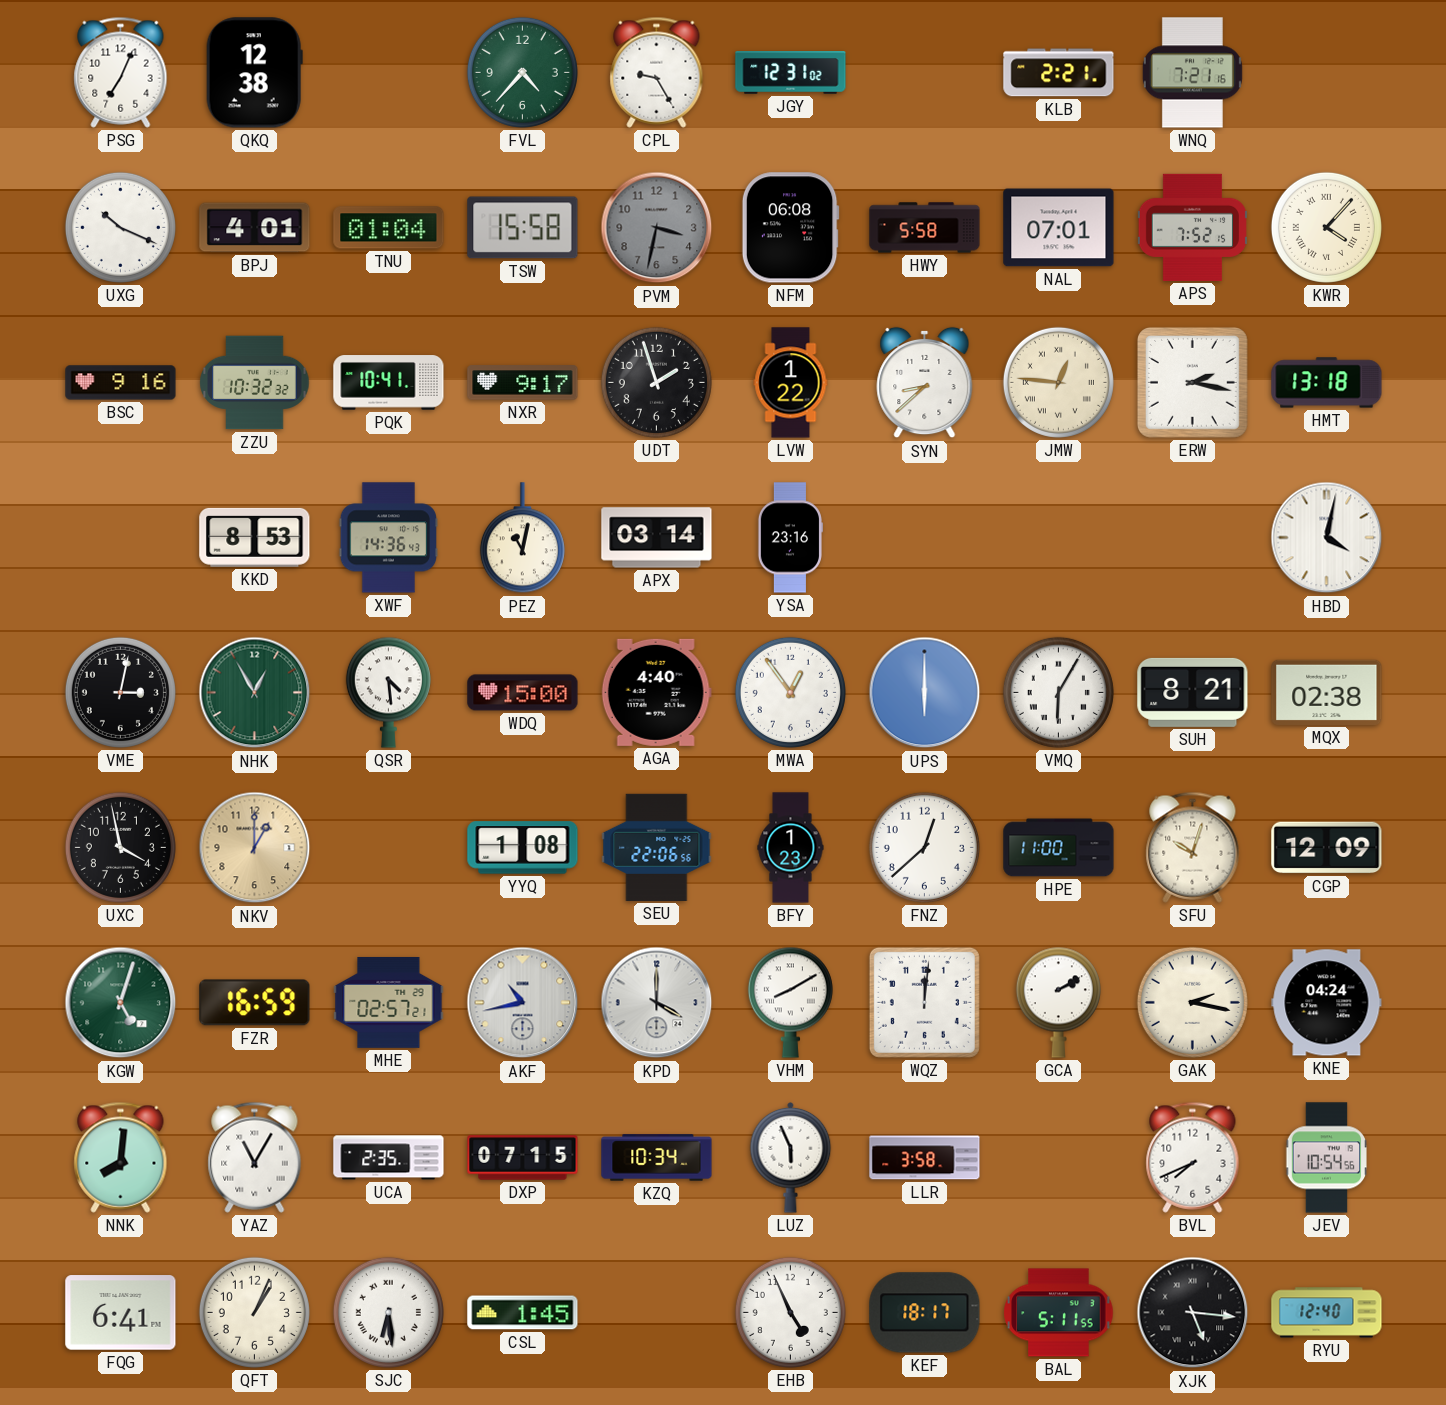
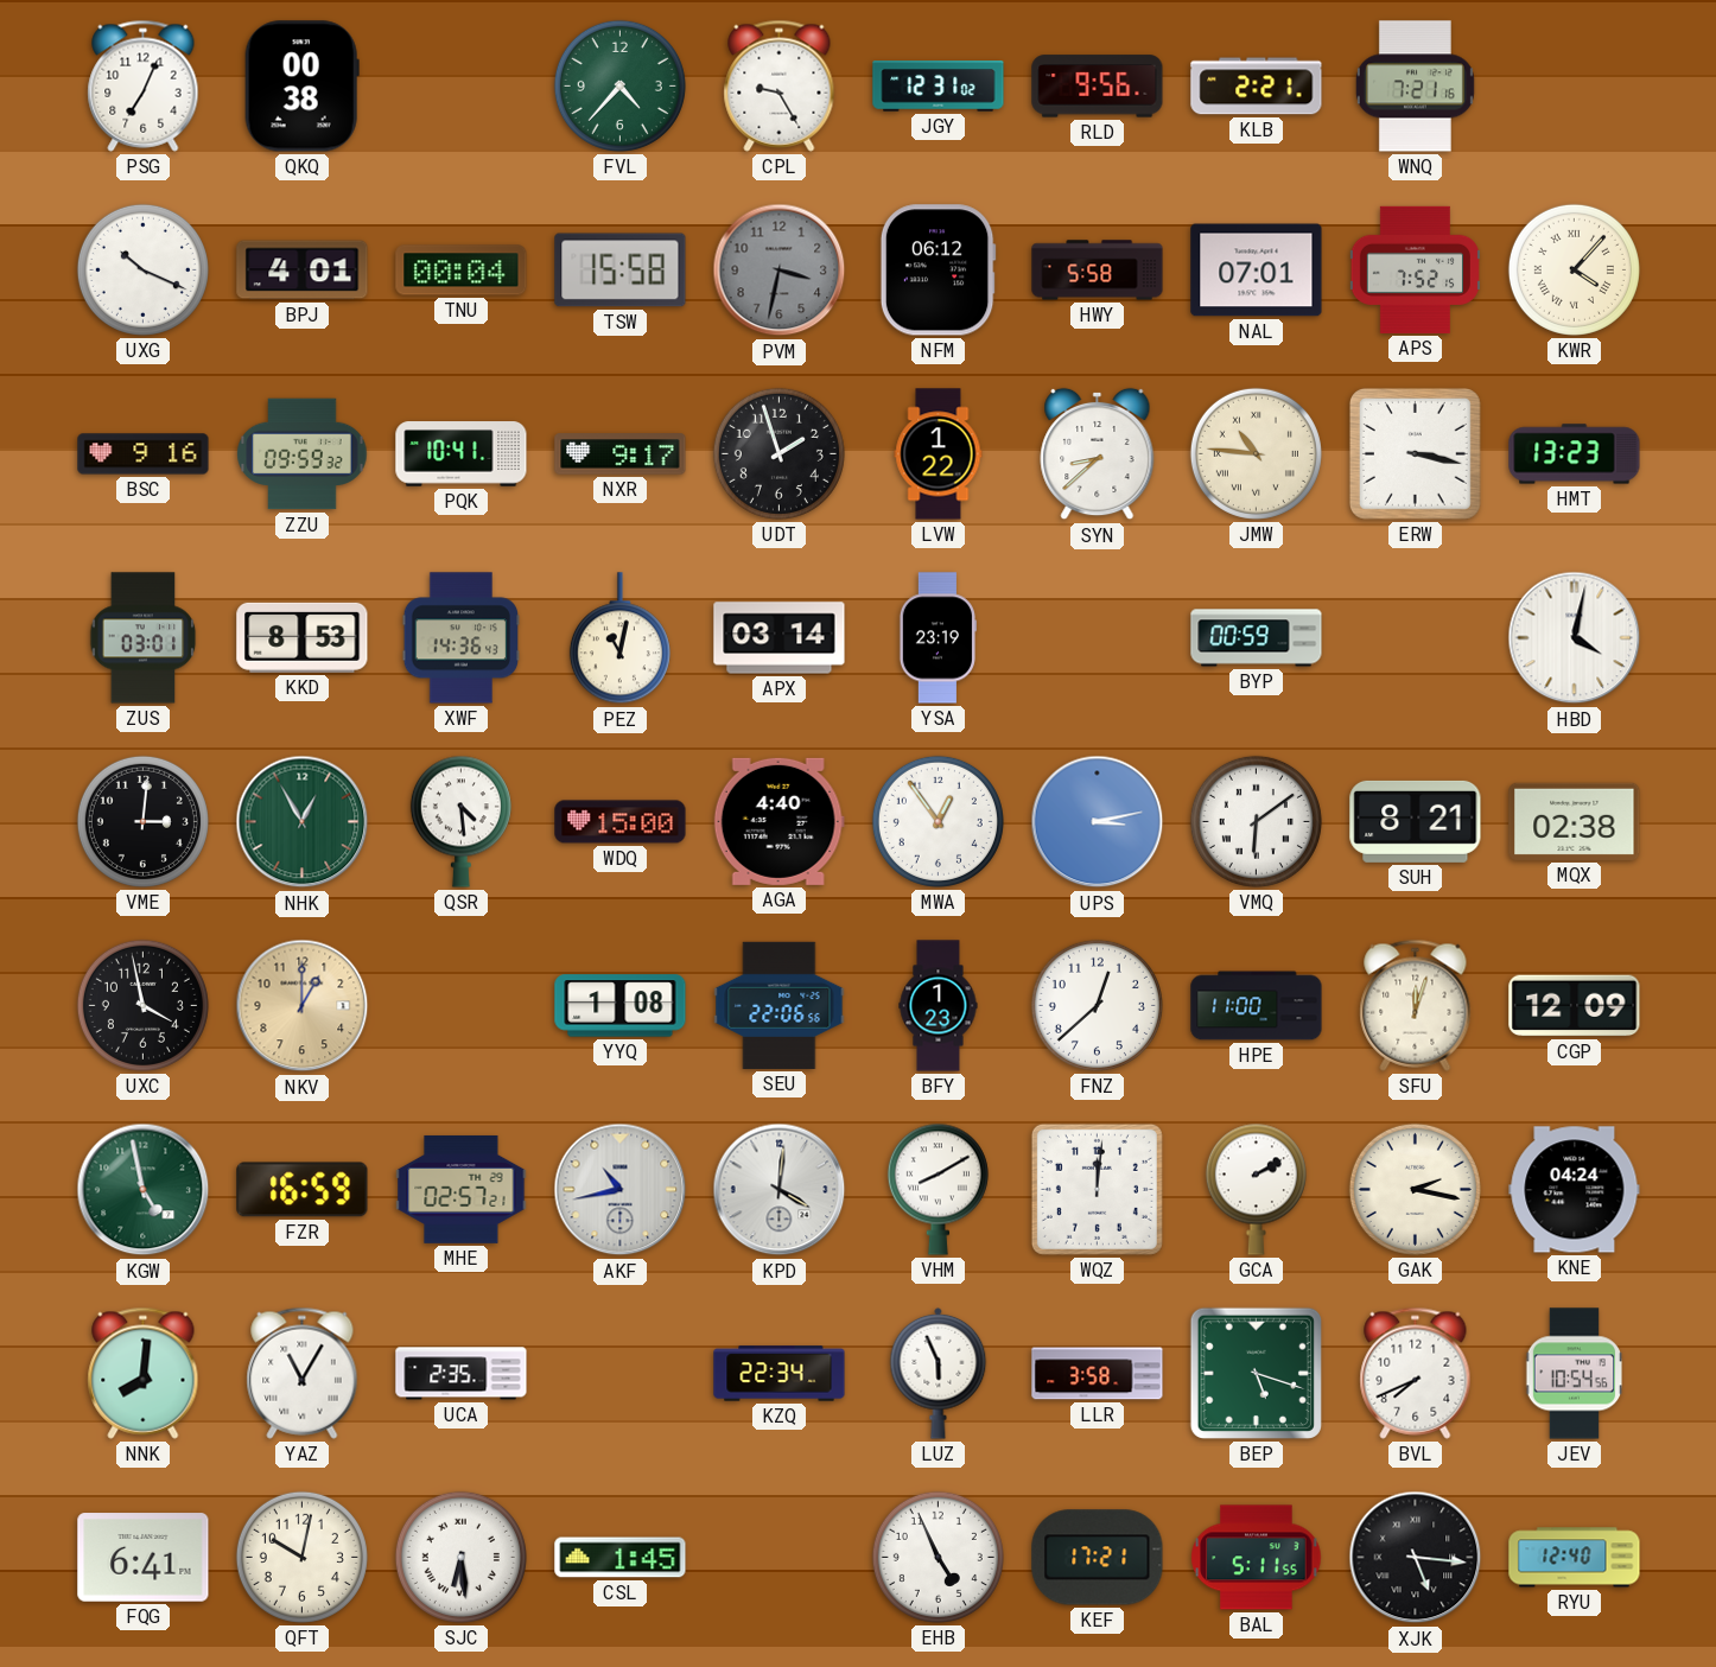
QKQ: 12:38 -> 00:38
RLD: none -> 9:56
TNU: 01:04 -> 00:04
NFM: 06:08 -> 06:12
ZZU: 10:32 -> 09:59
JMW: 12:46 -> 10:46
ERW: 2:17 -> 3:17
HMT: 13:18 -> 13:23
ZUS: none -> 03:01
YSA: 23:16 -> 23:19
BYP: none -> 00:59
VME: 3:02 -> 3:01
UPS: 6:00 -> 3:13
VMQ: 6:05 -> 6:09
SFU: 10:03 -> 12:03
KGW: 5:03 -> 4:58
KPD: 4:00 -> 4:01
DXP: 07:15 -> none
KZQ: 10:34 -> 22:34
BEP: none -> 5:18
QFT: 1:04 -> 10:02
KEF: 18:17 -> 17:21
